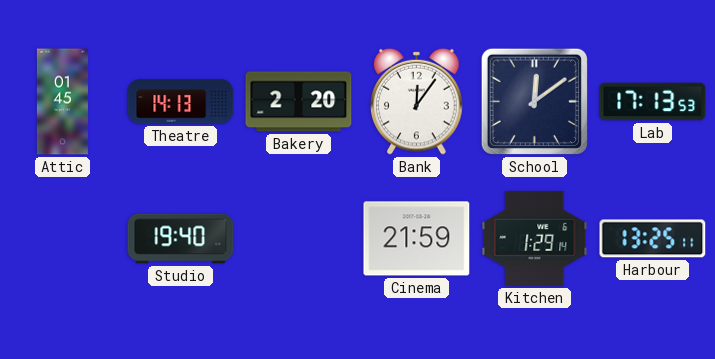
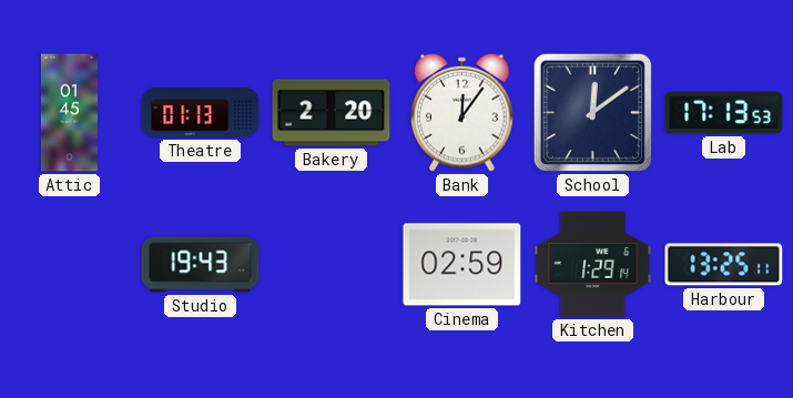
Theatre: 14:13 -> 01:13
Studio: 19:40 -> 19:43
Cinema: 21:59 -> 02:59
